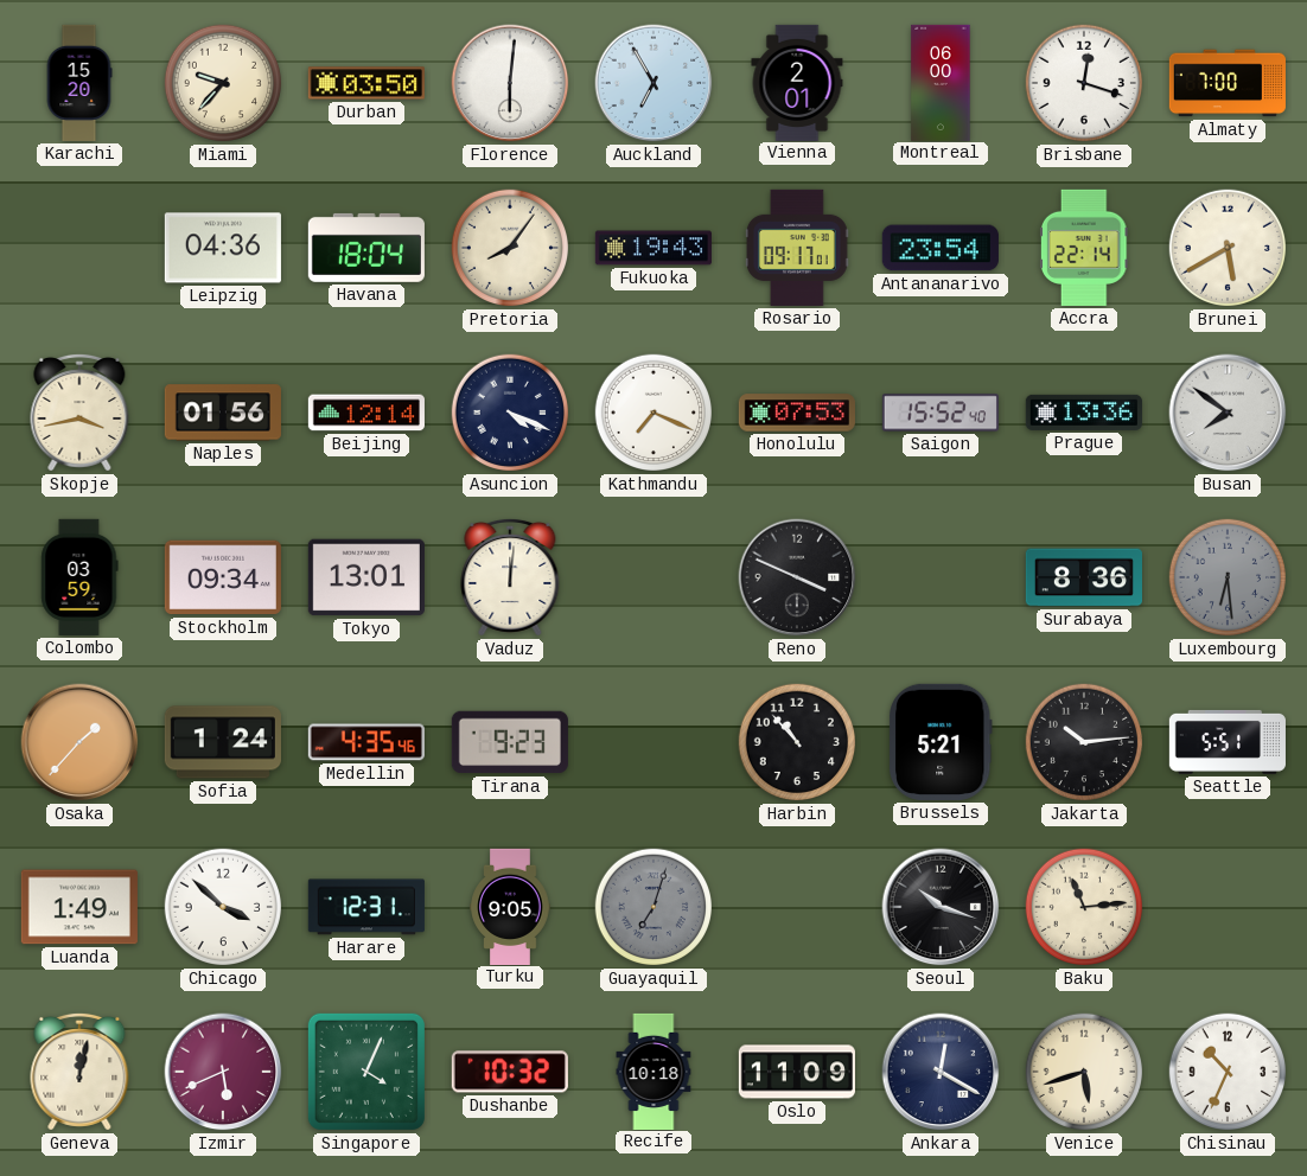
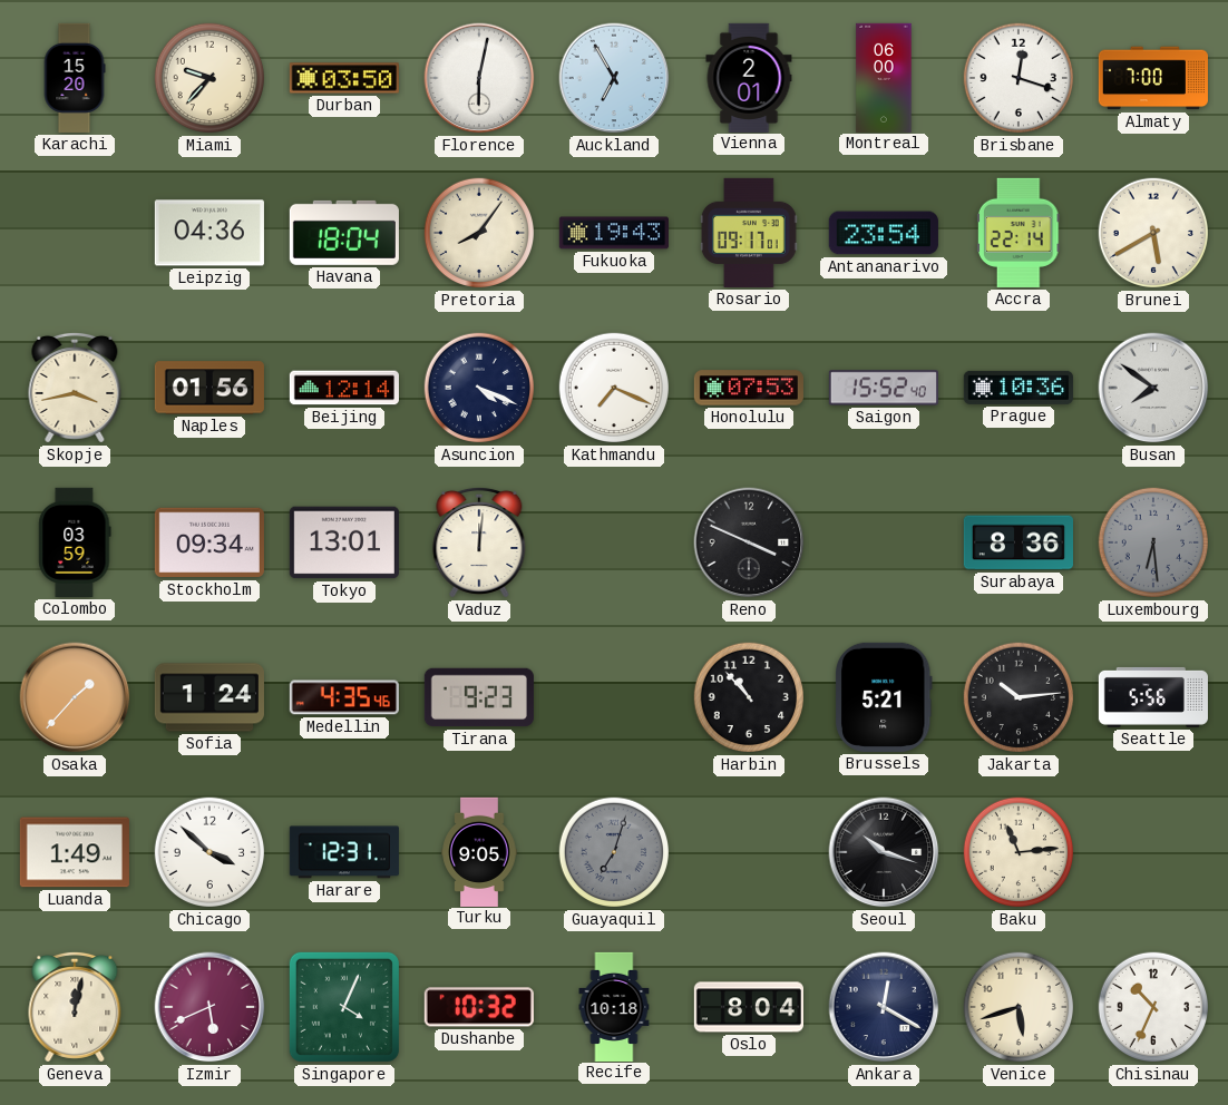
Florence: 6:01 -> 6:02
Prague: 13:36 -> 10:36
Seattle: 5:51 -> 5:56
Oslo: 11:09 -> 8:04
